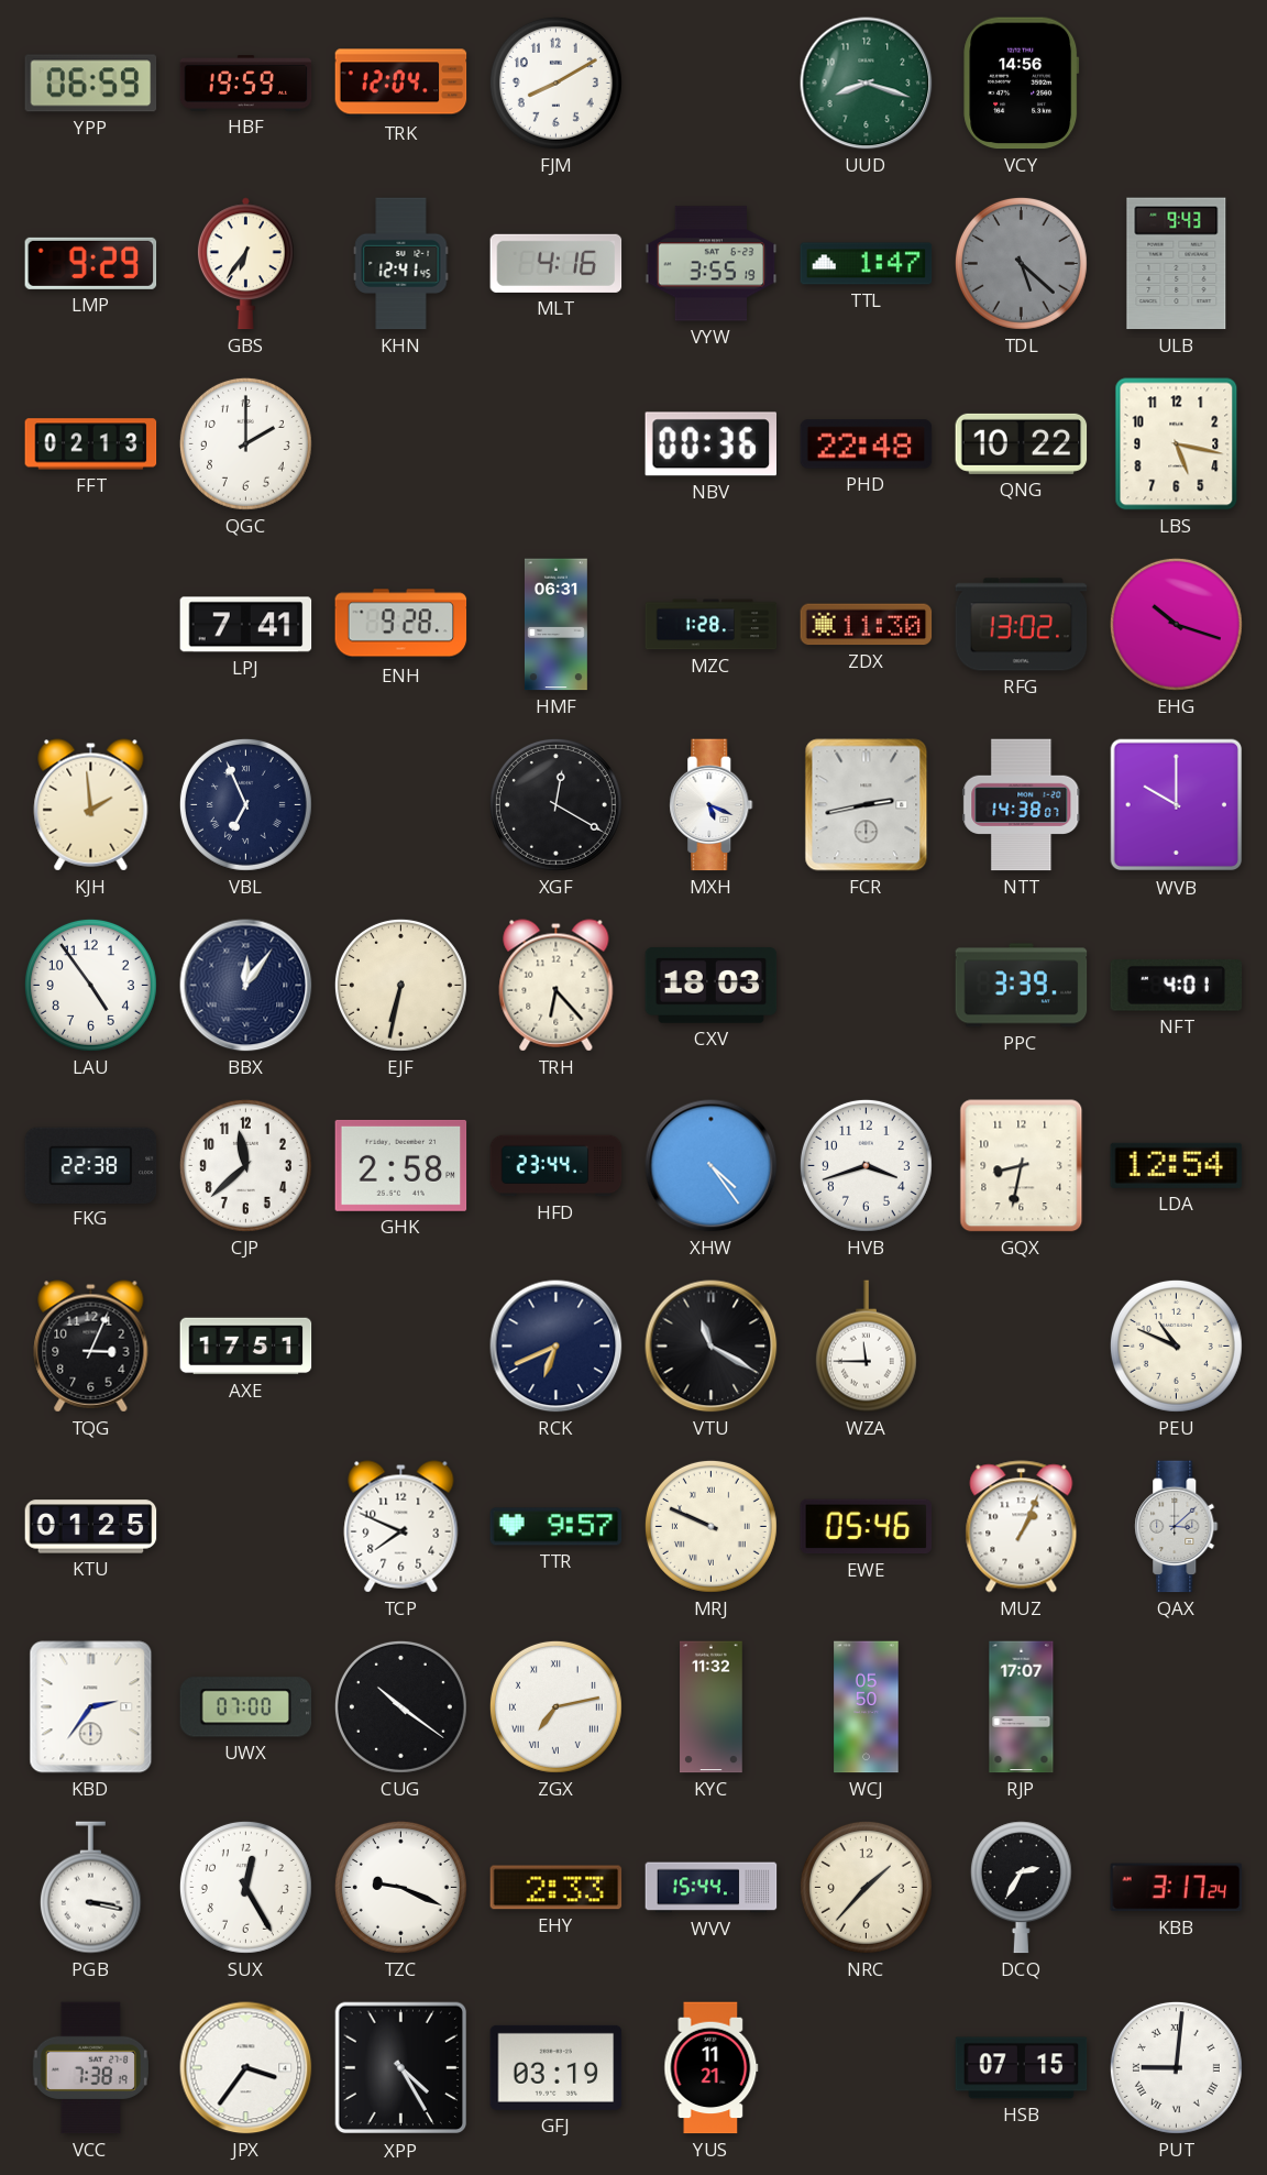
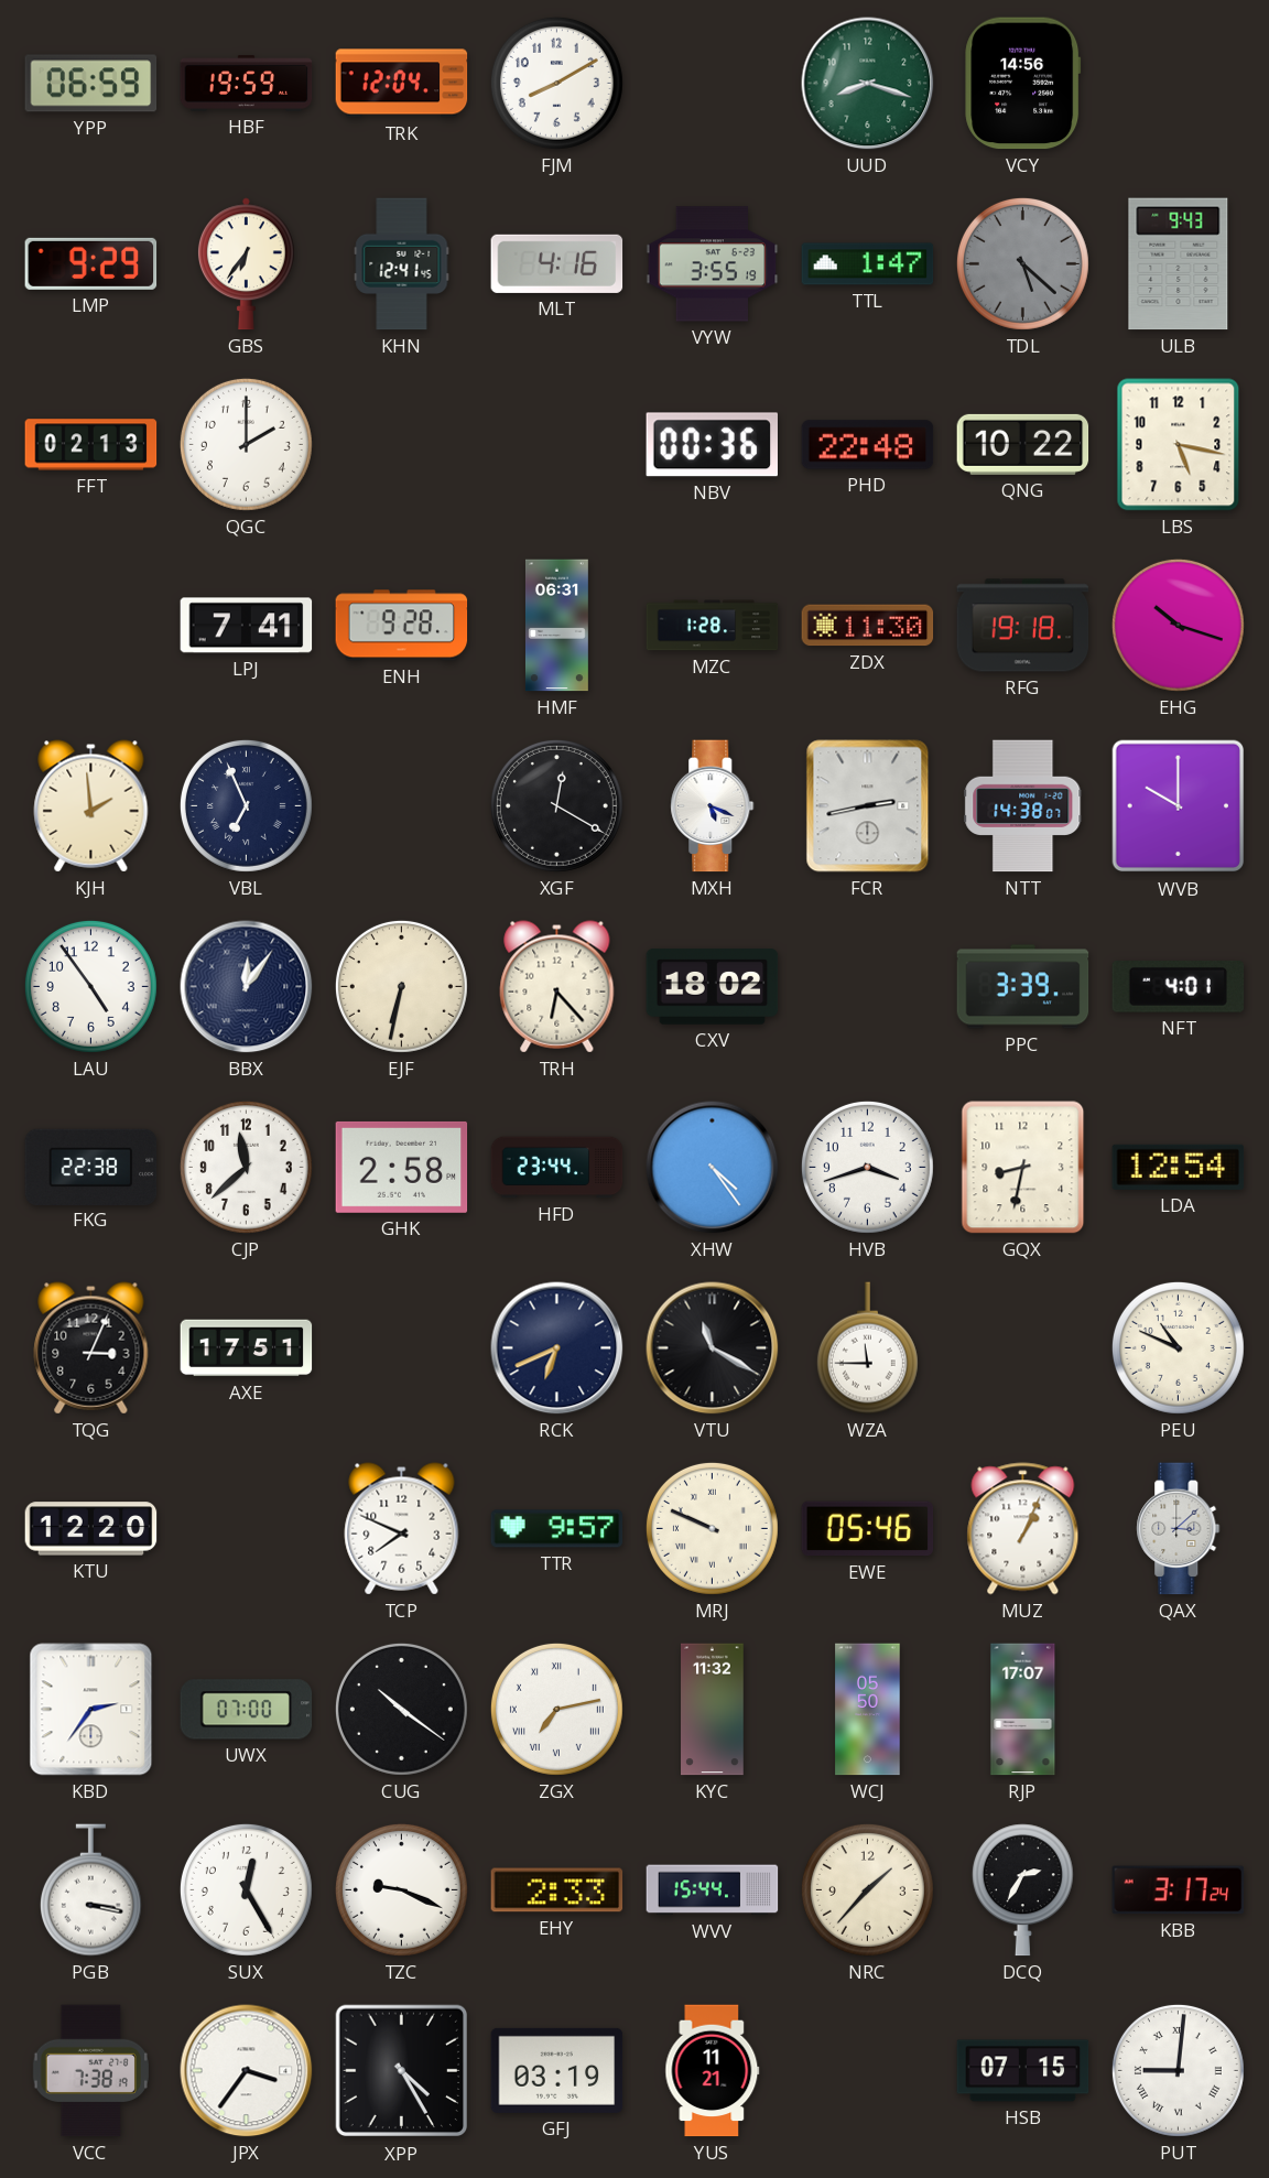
RFG: 13:02 -> 19:18
CXV: 18:03 -> 18:02
KTU: 01:25 -> 12:20
